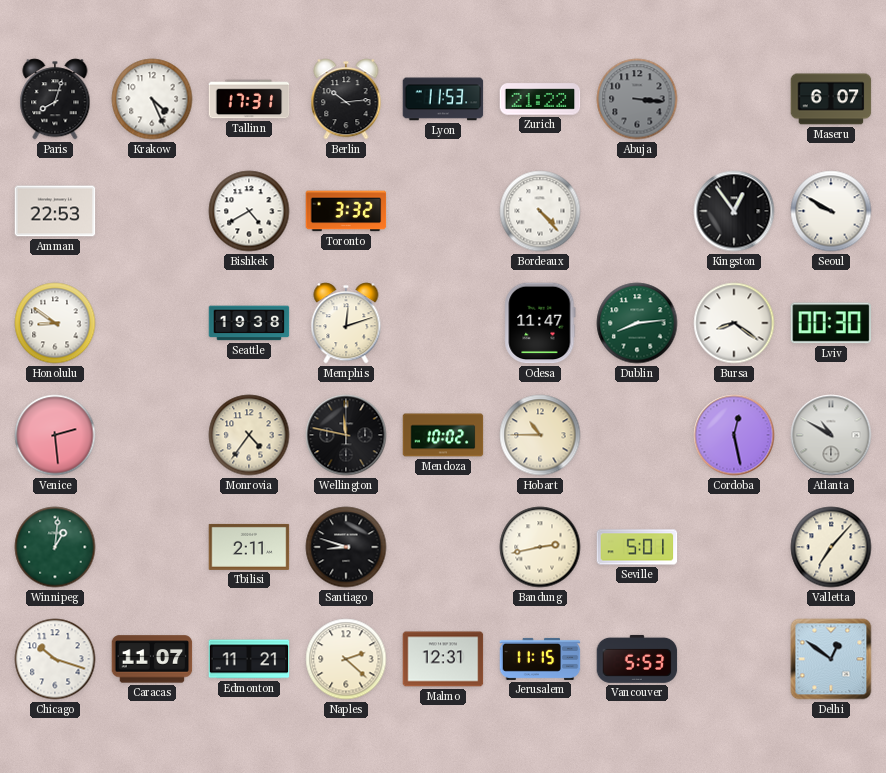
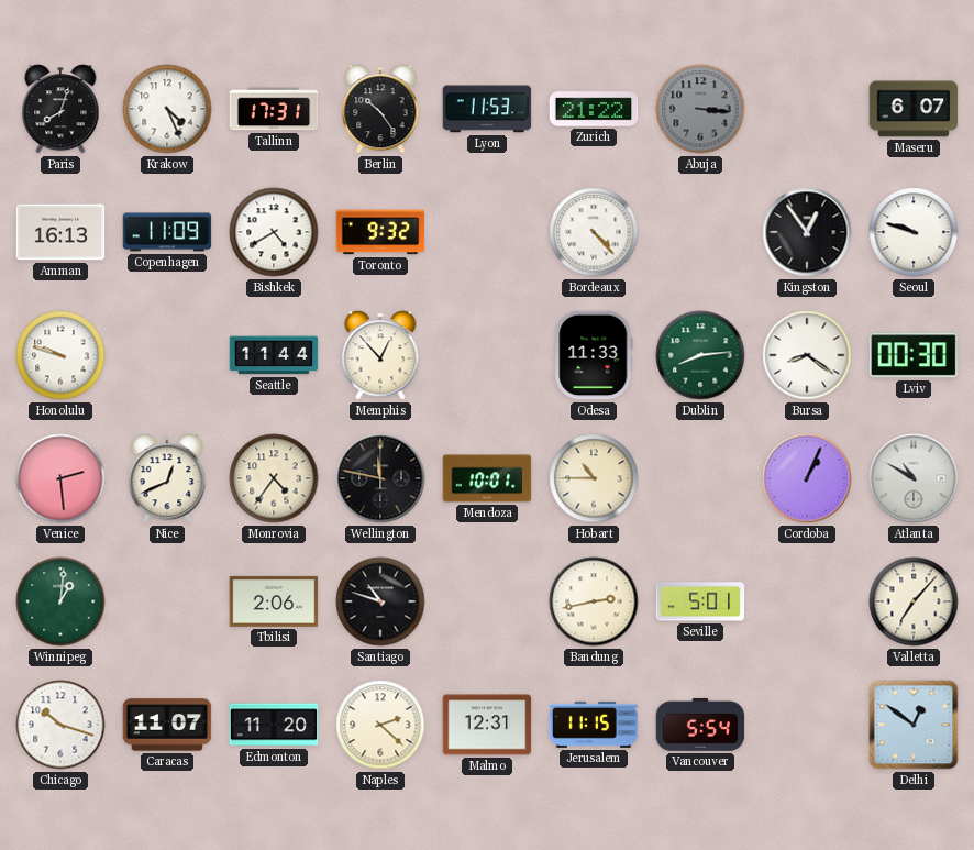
Berlin: 10:14 -> 10:24
Amman: 22:53 -> 16:13
Copenhagen: none -> 11:09
Toronto: 3:32 -> 9:32
Seoul: 9:50 -> 9:48
Honolulu: 8:51 -> 9:48
Seattle: 19:38 -> 11:44
Memphis: 12:12 -> 12:53
Odesa: 11:47 -> 11:33
Nice: none -> 12:41
Mendoza: 10:02 -> 10:01
Cordoba: 12:28 -> 1:04
Tbilisi: 2:11 -> 2:06
Santiago: 8:48 -> 10:48
Edmonton: 11:21 -> 11:20
Vancouver: 5:53 -> 5:54
